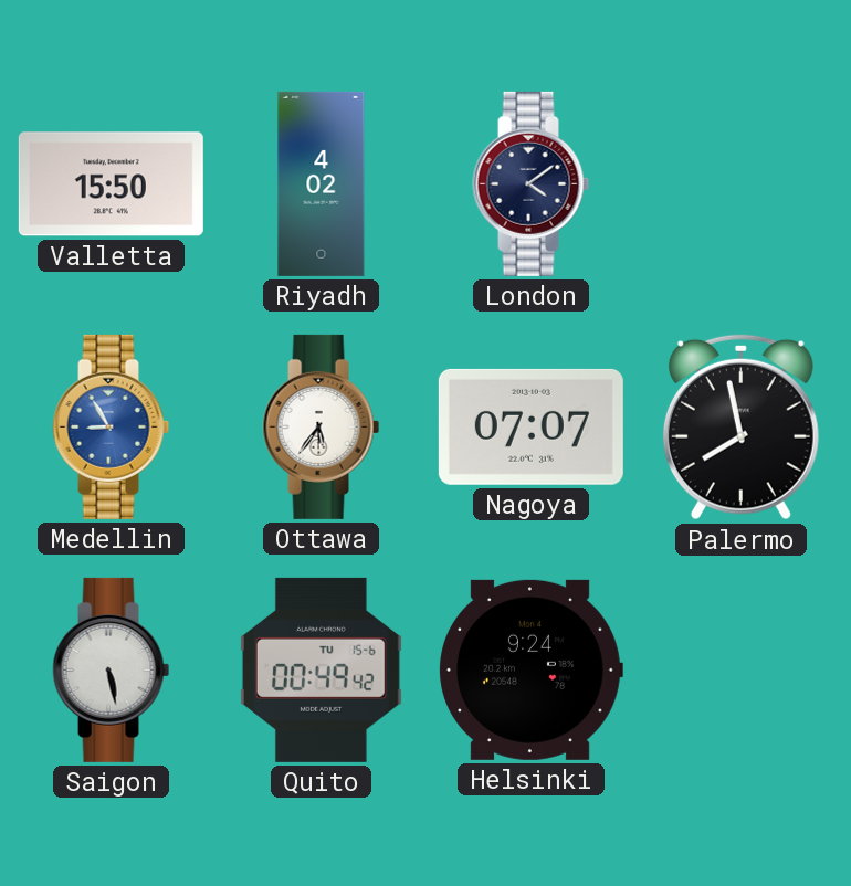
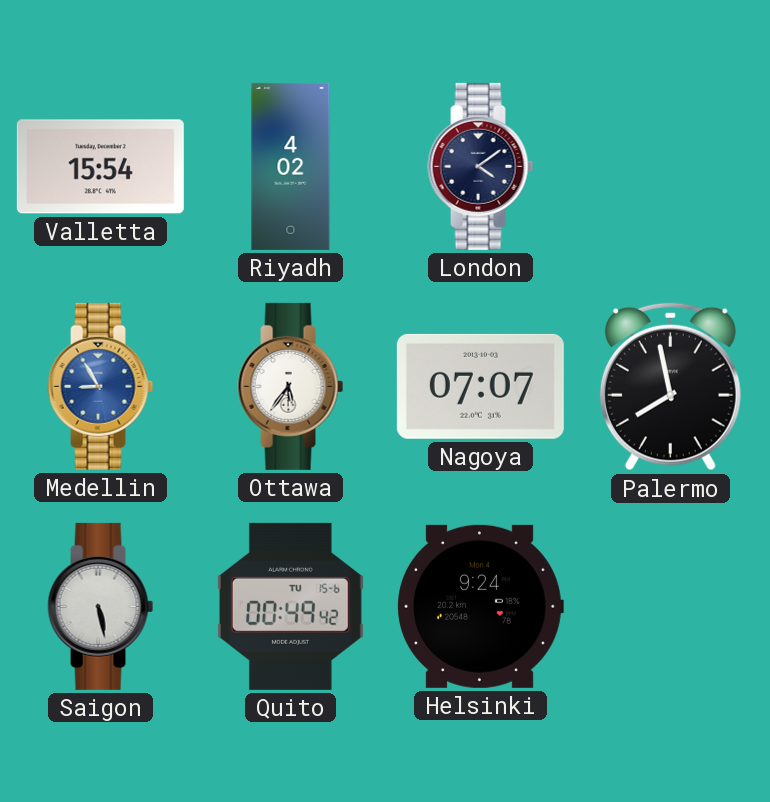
Valletta: 15:50 -> 15:54
